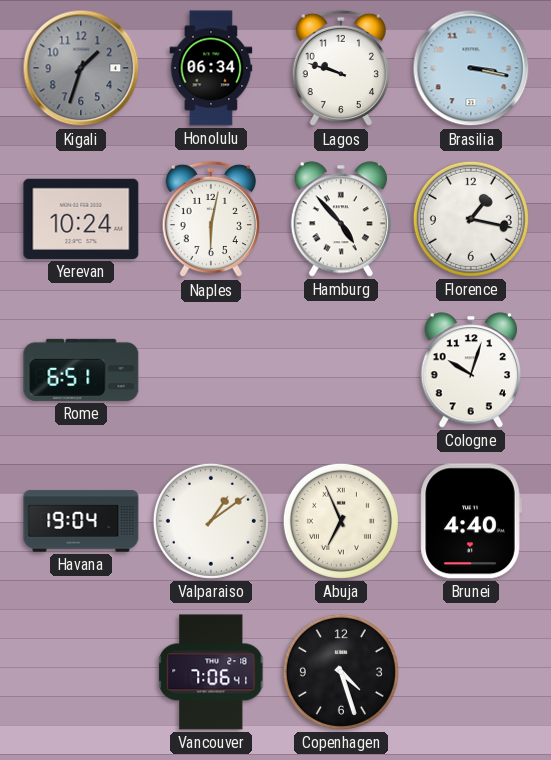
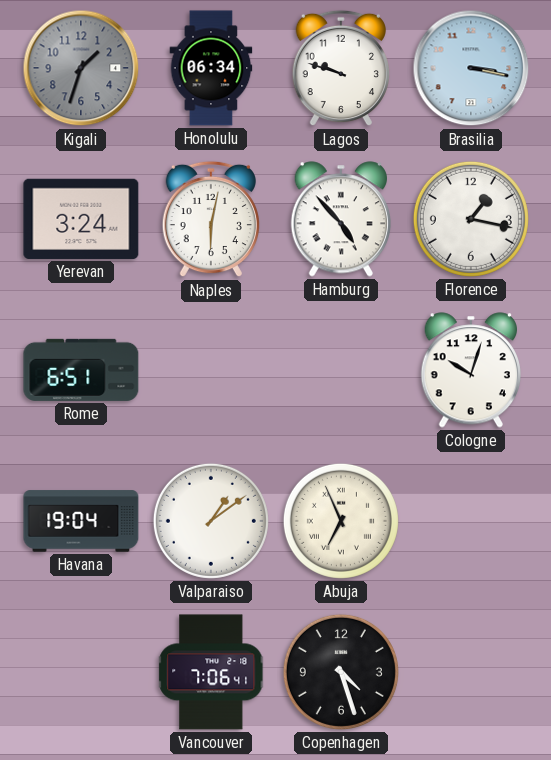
Yerevan: 10:24 -> 3:24
Brunei: 4:40 -> none
